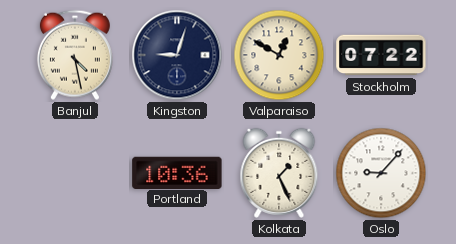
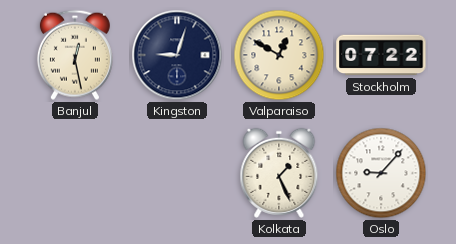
Banjul: 4:28 -> 12:28
Portland: 10:36 -> none
